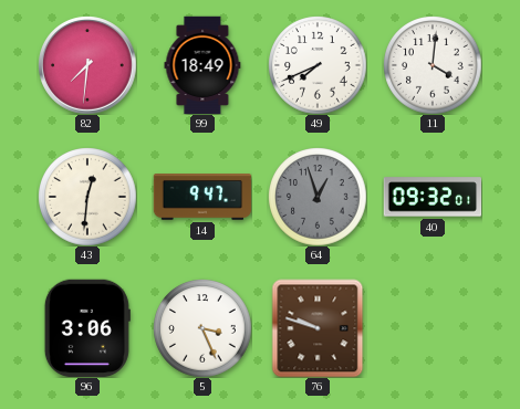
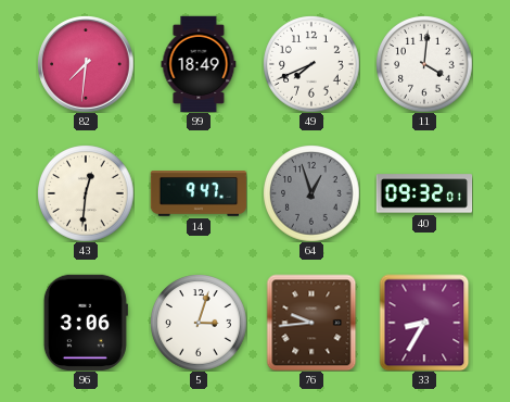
5: 3:26 -> 3:03
76: 9:48 -> 9:44
33: none -> 8:35
